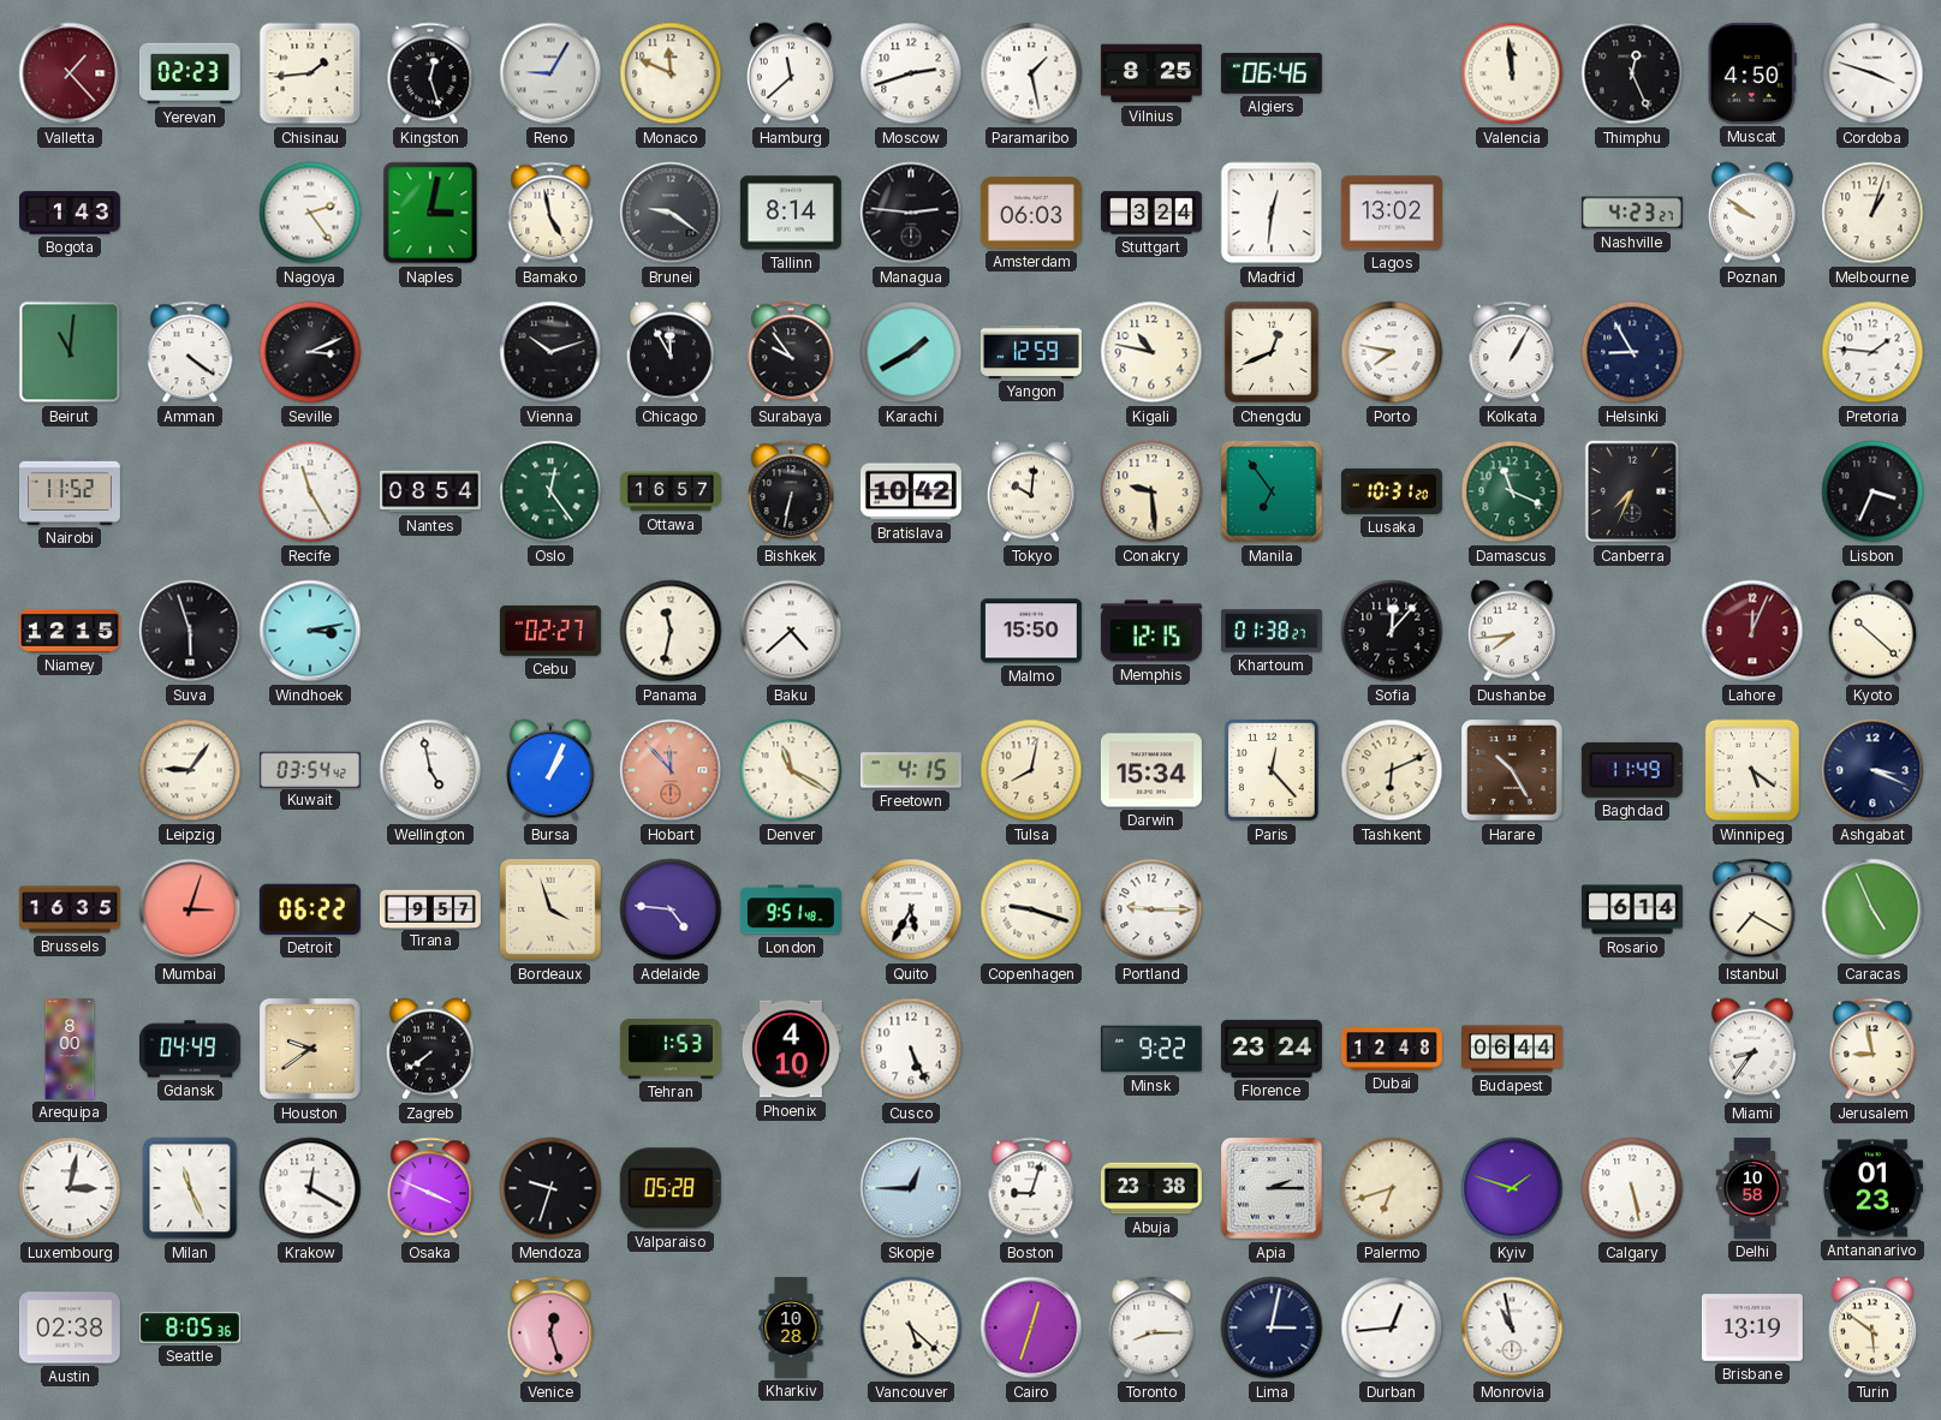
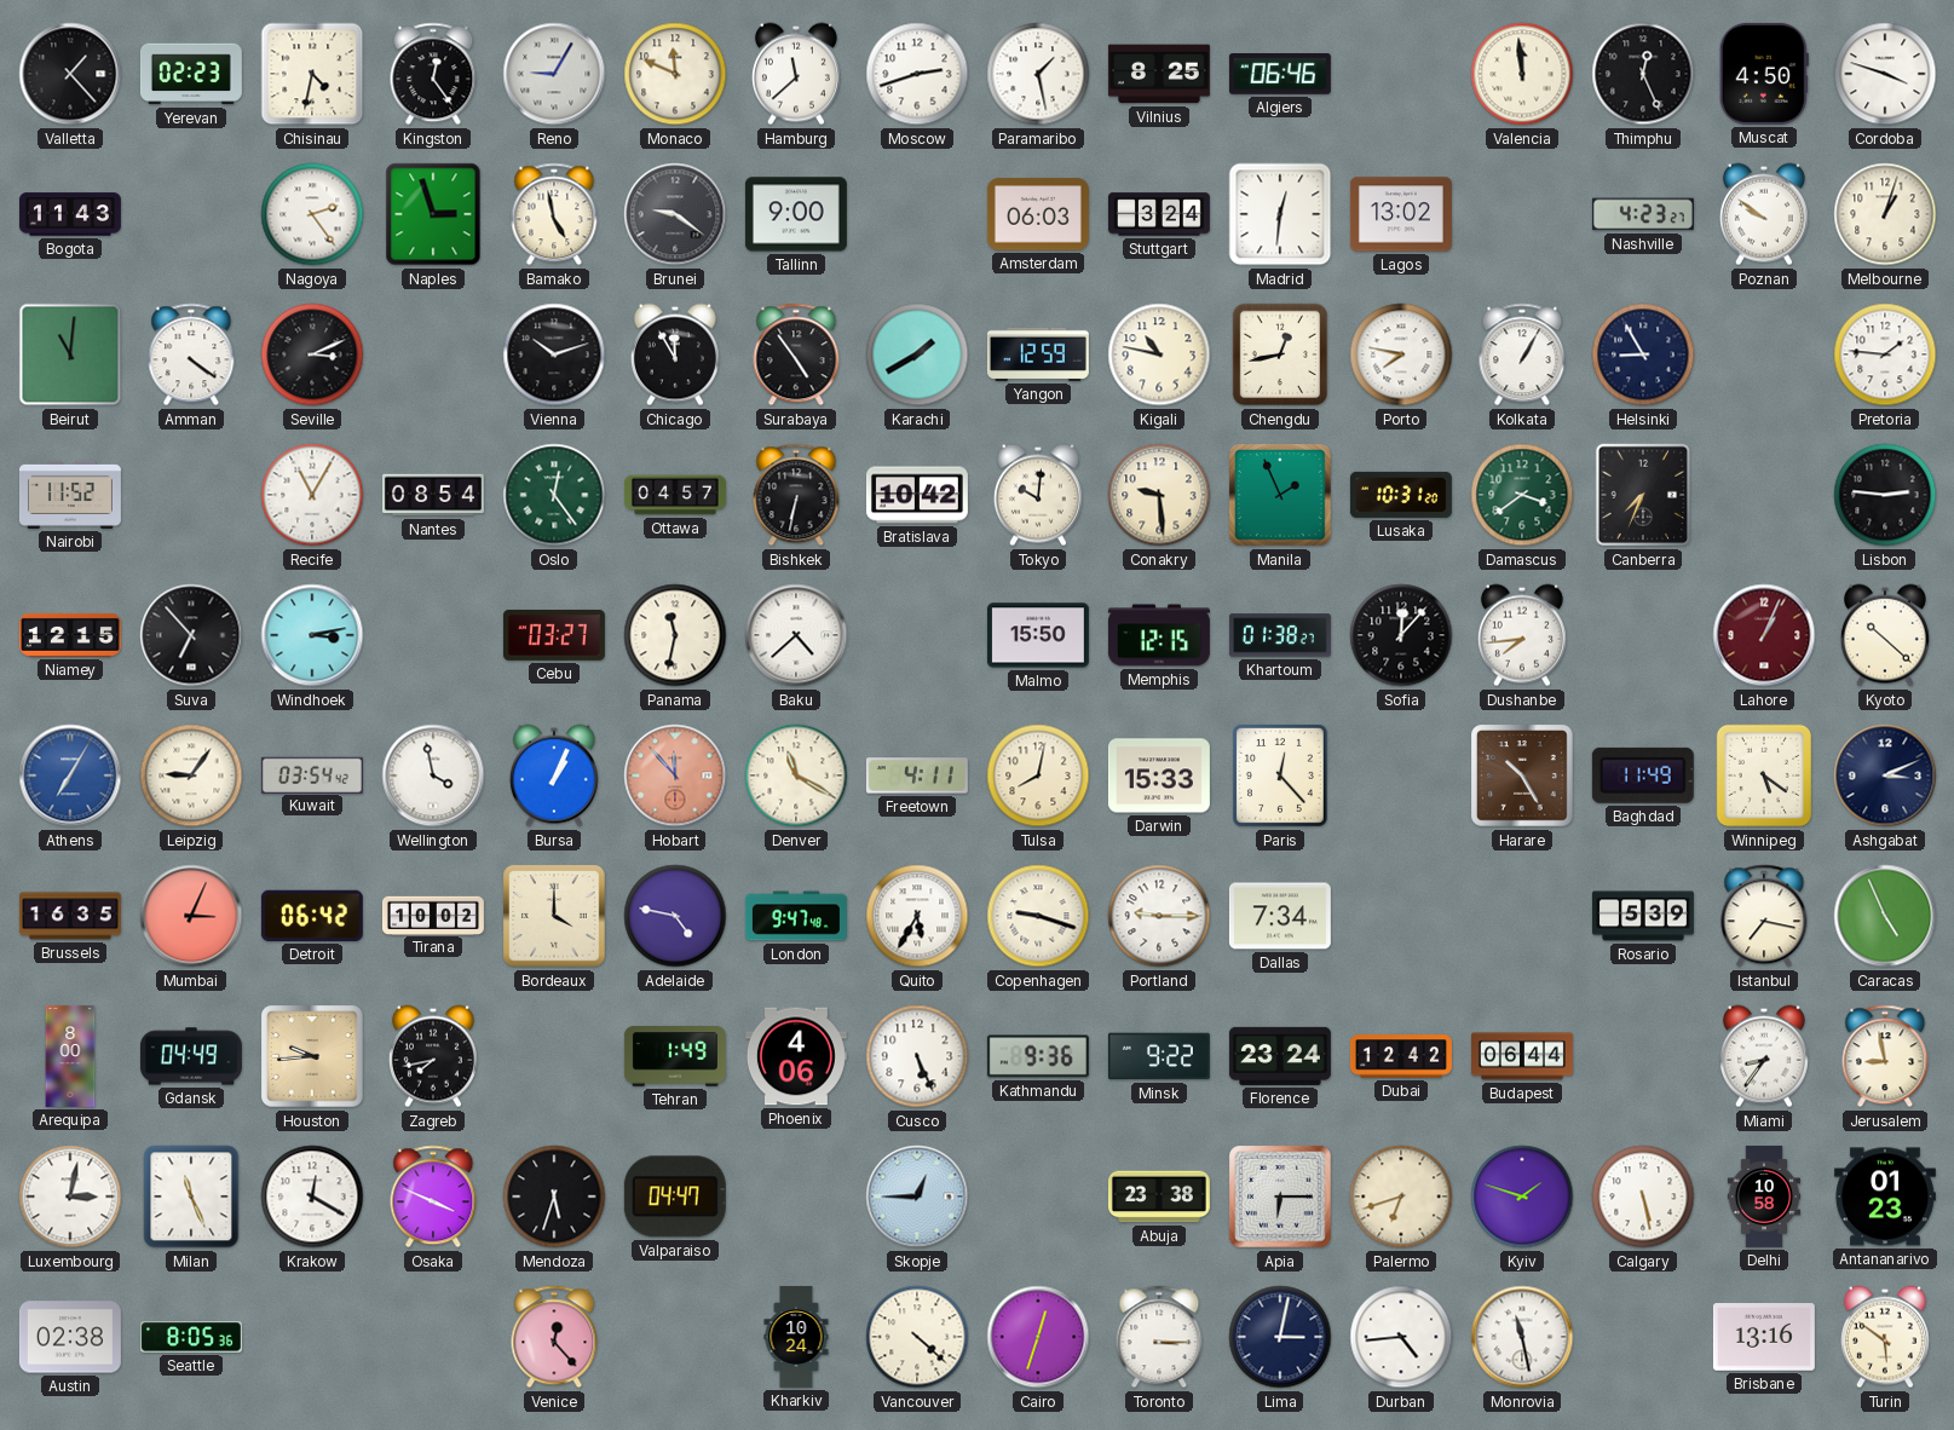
Valletta dial: burgundy -> black
Chisinau: 1:44 -> 4:32
Kingston: 12:27 -> 12:24
Bogota: 1:43 -> 11:43
Naples: 3:02 -> 2:57
Tallinn: 8:14 -> 9:00
Managua: 2:46 -> none
Surabaya: 9:54 -> 4:54
Chengdu: 12:41 -> 12:43
Recife: 11:25 -> 11:05
Ottawa: 16:57 -> 04:57
Manila: 6:54 -> 1:56
Damascus: 11:19 -> 3:39
Lisbon: 3:34 -> 2:46
Suva: 5:57 -> 6:53
Cebu: 02:27 -> 03:27
Lahore: 12:04 -> 1:04
Athens: none -> 7:05
Wellington: 4:58 -> 3:58
Freetown: 4:15 -> 4:11
Darwin: 15:34 -> 15:33
Tashkent: 6:11 -> none
Ashgabat: 3:19 -> 3:11
Mumbai: 3:03 -> 3:04
Detroit: 06:22 -> 06:42
Tirana: 9:57 -> 10:02
Bordeaux: 3:57 -> 4:00
Adelaide: 4:46 -> 4:47
London: 9:51 -> 9:47
Dallas: none -> 7:34
Rosario: 6:14 -> 5:39
Istanbul: 7:20 -> 7:17
Houston: 9:39 -> 9:44
Zagreb: 7:39 -> 7:43
Tehran: 1:53 -> 1:49
Phoenix: 4:10 -> 4:06
Kathmandu: none -> 9:36
Dubai: 12:48 -> 12:42
Mendoza: 9:33 -> 5:33
Valparaiso: 05:28 -> 04:47
Boston: 9:03 -> none
Apia: 2:15 -> 6:15
Venice: 12:27 -> 12:23
Kharkiv: 10:28 -> 10:24
Vancouver: 5:22 -> 4:22
Toronto: 8:15 -> 3:15
Durban: 12:44 -> 4:44
Monrovia: 10:58 -> 11:28
Brisbane: 13:19 -> 13:16
